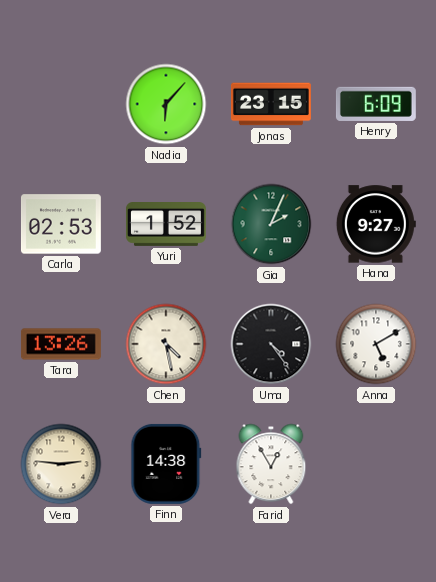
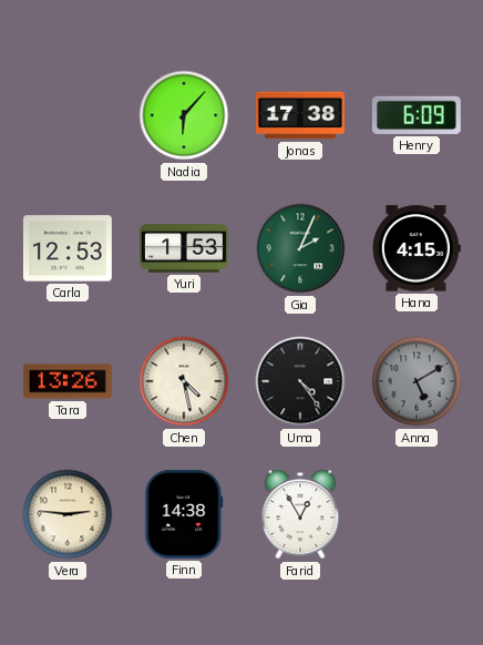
Jonas: 23:15 -> 17:38
Carla: 02:53 -> 12:53
Yuri: 1:52 -> 1:53
Hana: 9:27 -> 4:15
Anna dial: white -> grey
